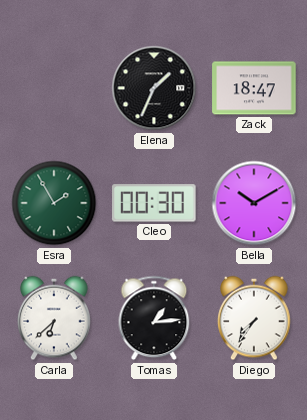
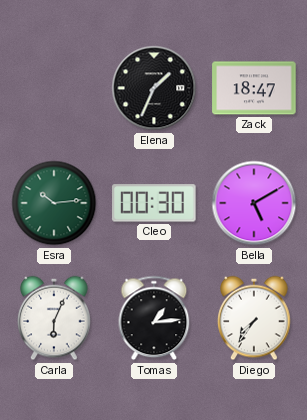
Esra: 1:55 -> 10:14
Bella: 10:10 -> 5:10
Carla: 6:38 -> 6:04
